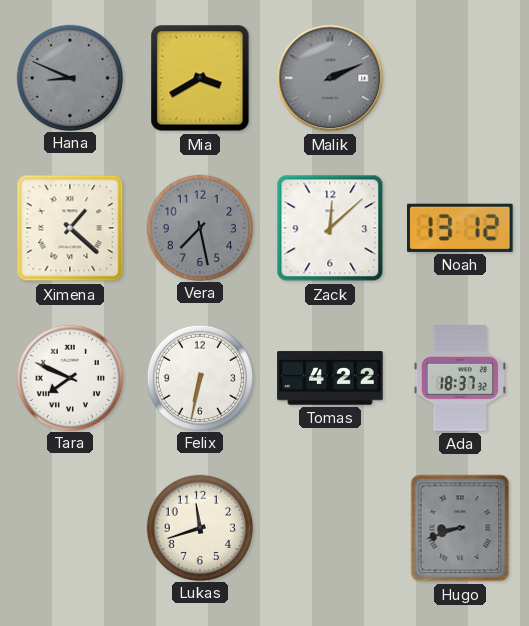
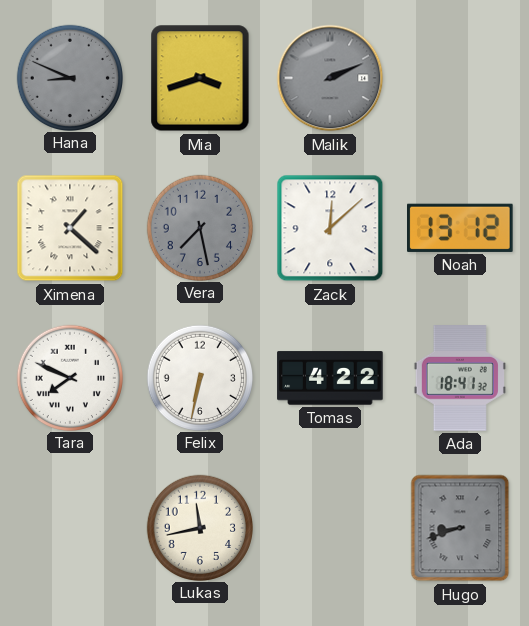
Mia: 3:40 -> 3:42
Ada: 18:37 -> 18:41
Lukas: 11:42 -> 11:43
